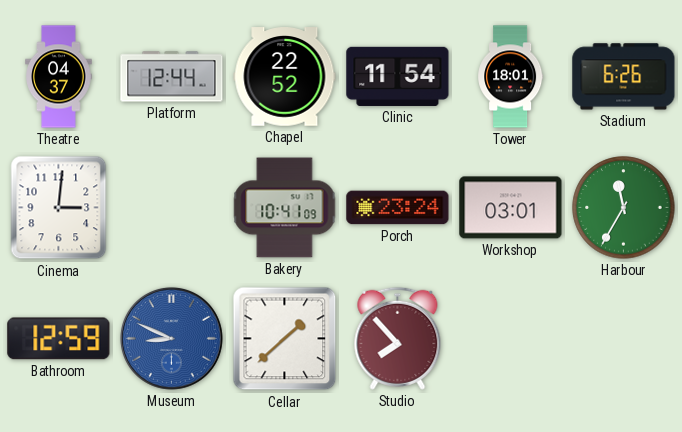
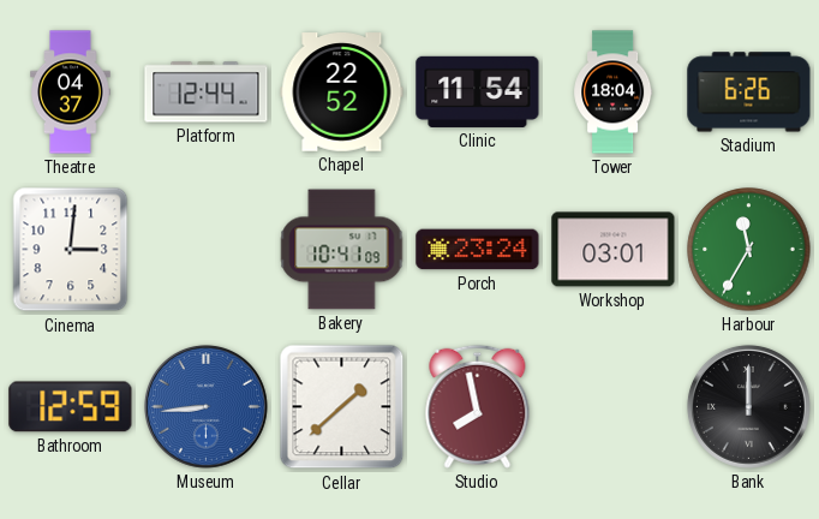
Tower: 18:01 -> 18:04
Museum: 8:49 -> 8:44
Studio: 7:53 -> 7:58
Bank: none -> 12:00
